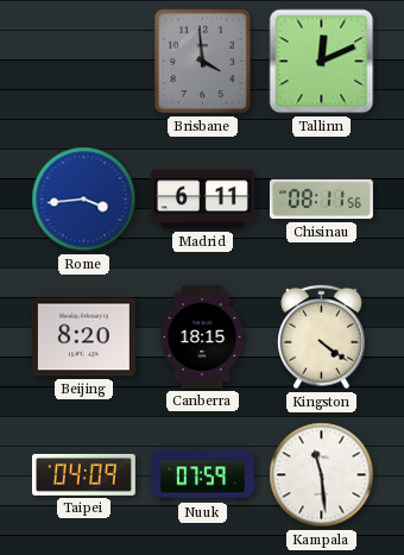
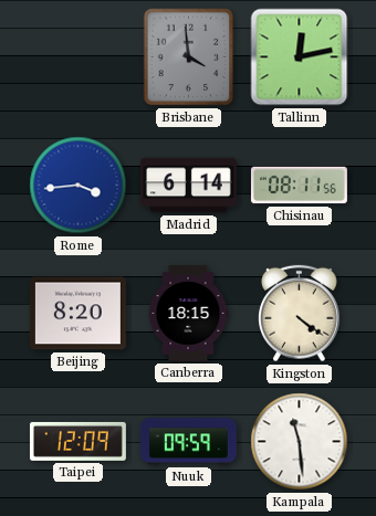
Tallinn: 12:11 -> 12:13
Madrid: 6:11 -> 6:14
Taipei: 04:09 -> 12:09
Nuuk: 07:59 -> 09:59
